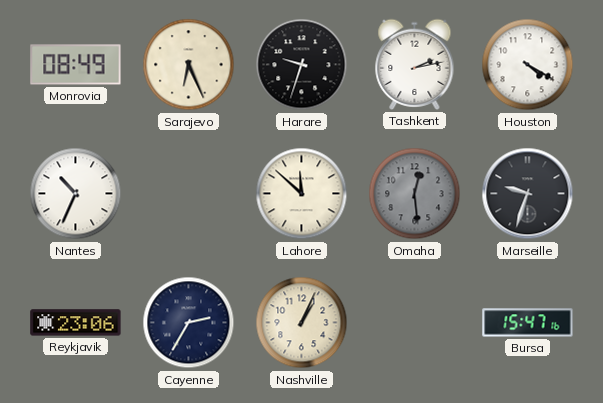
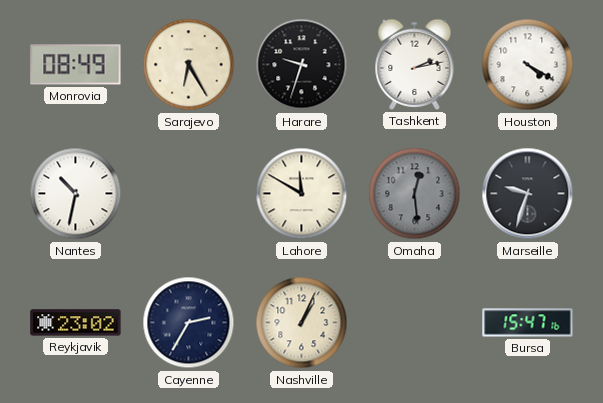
Sarajevo: 6:26 -> 6:25
Nantes: 10:34 -> 10:32
Lahore: 11:52 -> 11:50
Reykjavik: 23:06 -> 23:02
